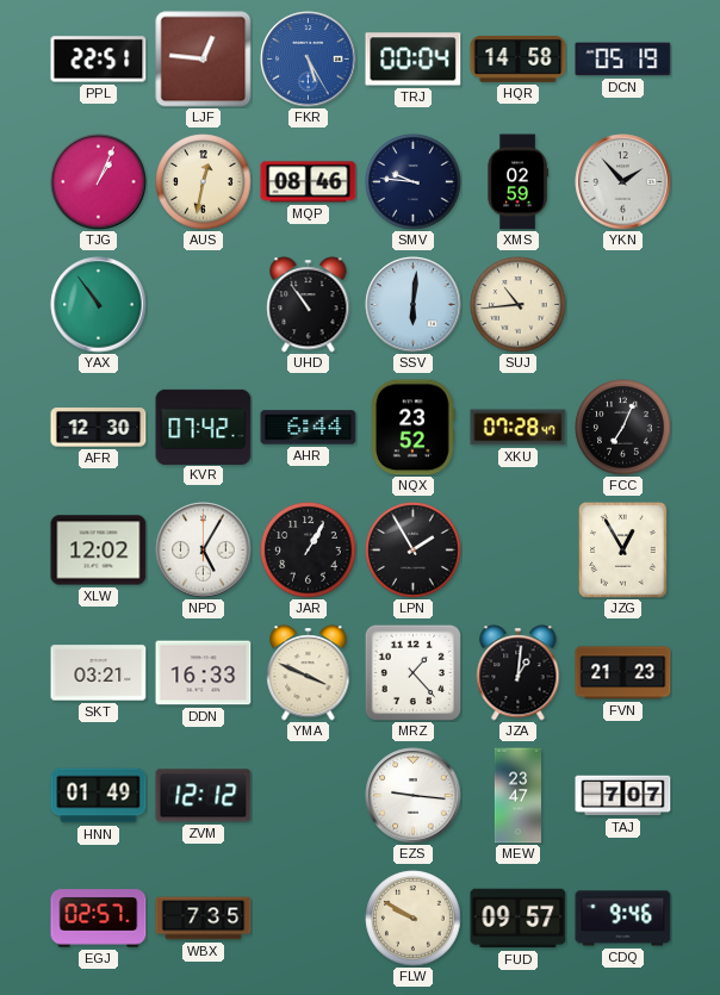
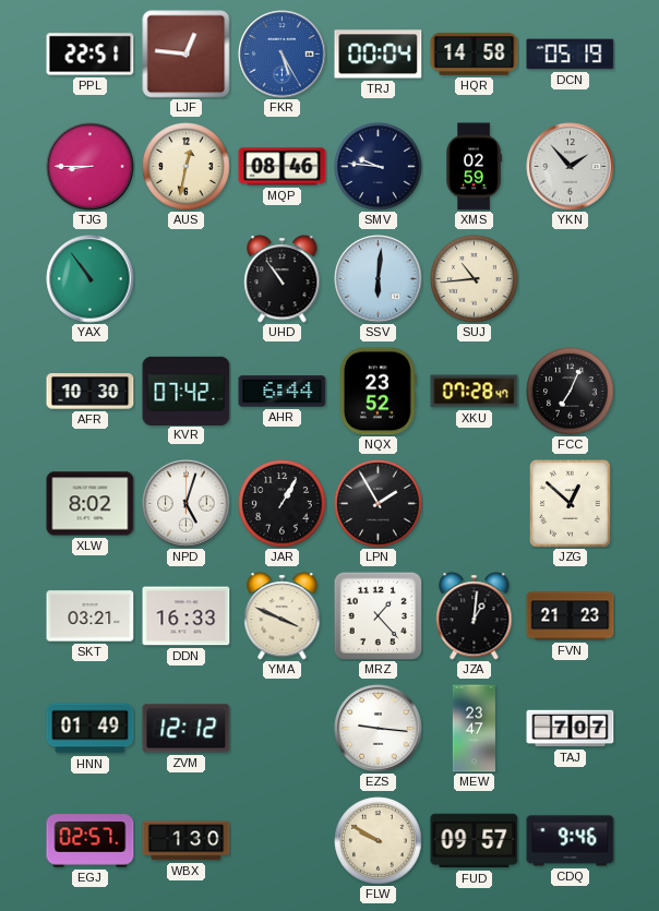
TJG: 1:04 -> 8:45
AFR: 12:30 -> 10:30
XLW: 12:02 -> 8:02
NPD: 5:05 -> 5:03
JZG: 12:55 -> 12:52
WBX: 7:35 -> 1:30
